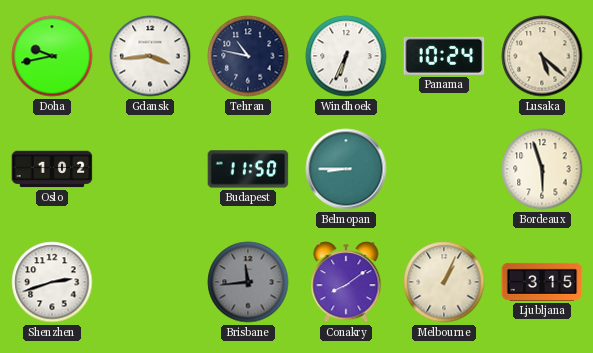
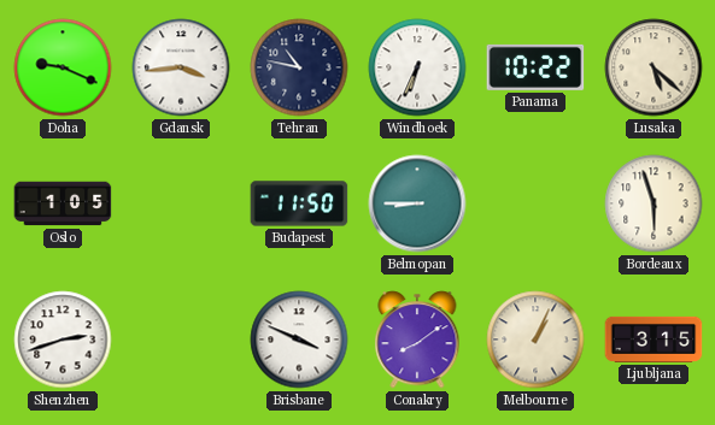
Doha: 9:43 -> 9:19
Panama: 10:24 -> 10:22
Oslo: 1:02 -> 1:05
Brisbane: 11:44 -> 3:49
Brisbane dial: grey -> white
